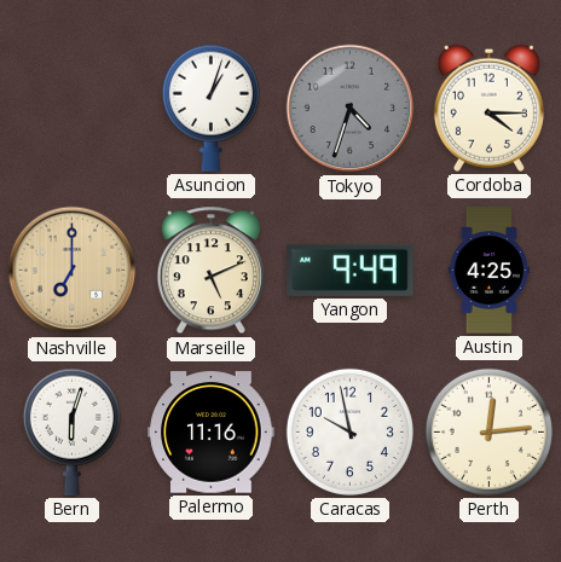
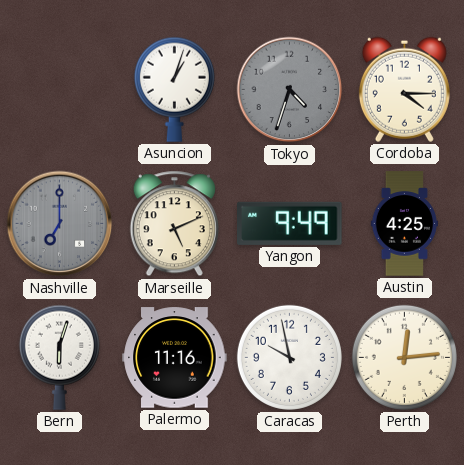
Nashville dial: champagne -> grey
